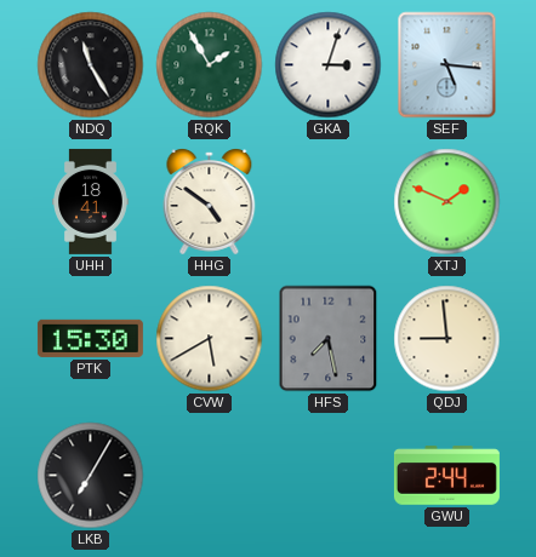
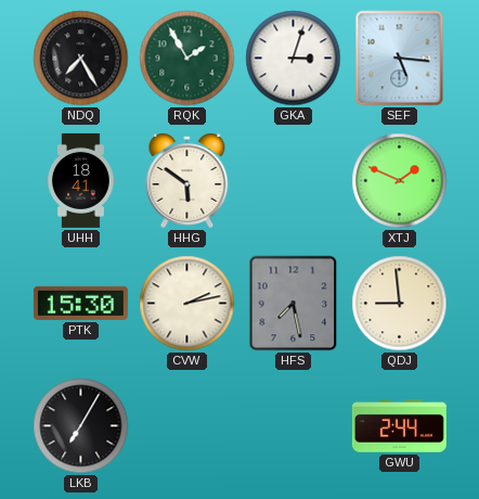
NDQ: 11:25 -> 7:25
HHG: 4:51 -> 5:51
CVW: 5:40 -> 2:13
